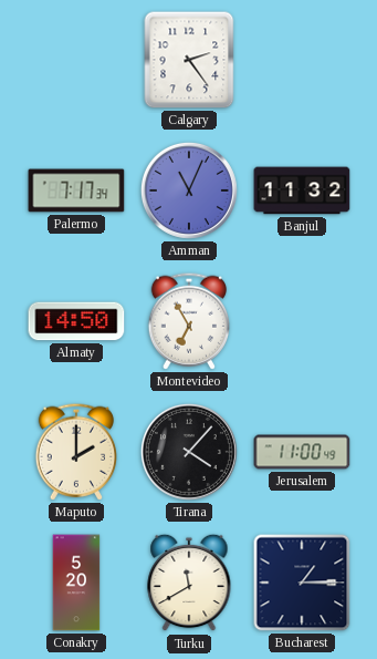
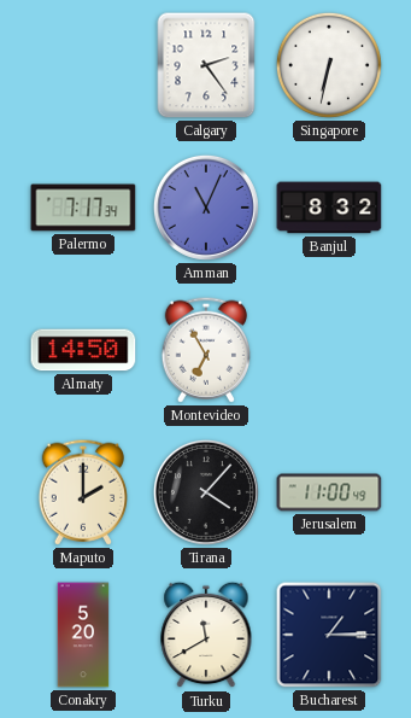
Singapore: none -> 6:32
Banjul: 11:32 -> 8:32
